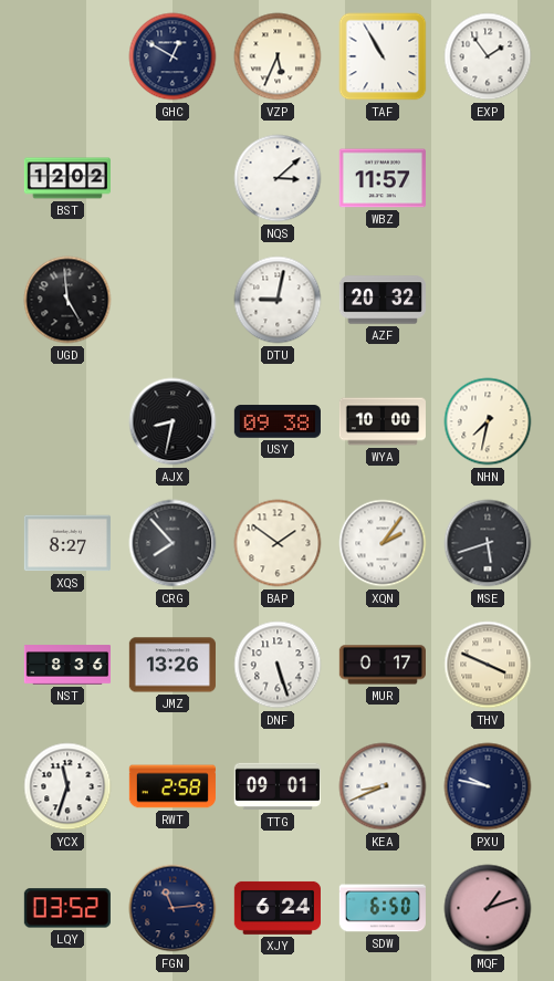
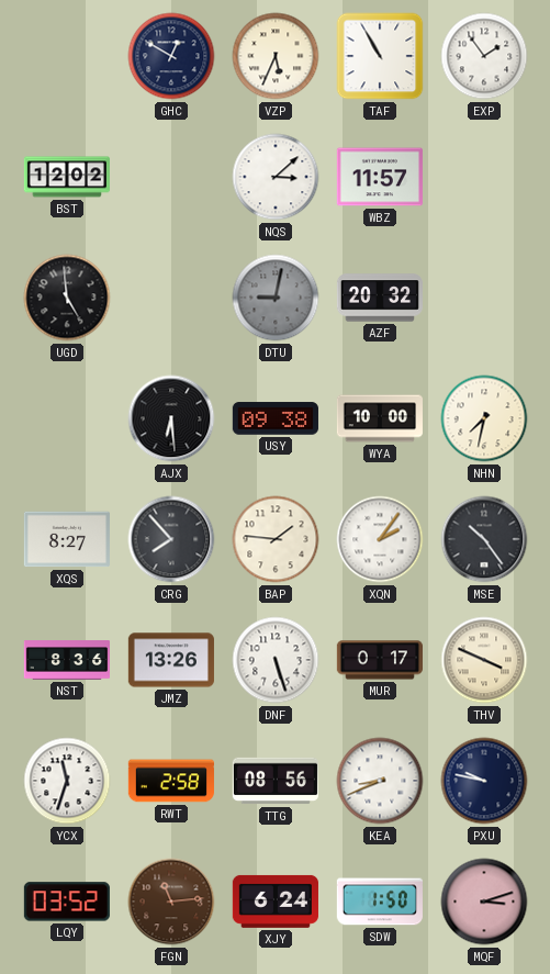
DTU dial: white -> grey
AJX: 8:32 -> 6:29
BAP: 1:51 -> 1:46
MSE: 5:42 -> 10:24
TTG: 09:01 -> 08:56
FGN dial: navy -> brown
SDW: 6:50 -> 1:50
MQF: 1:12 -> 3:12
